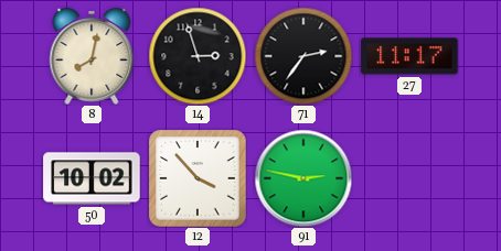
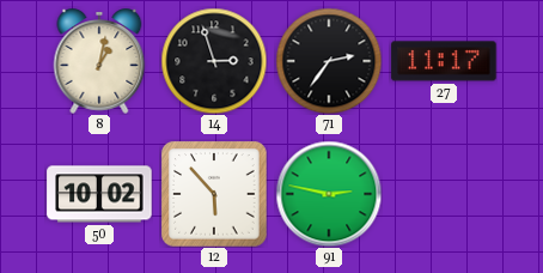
8: 8:02 -> 1:02
12: 3:53 -> 5:53
